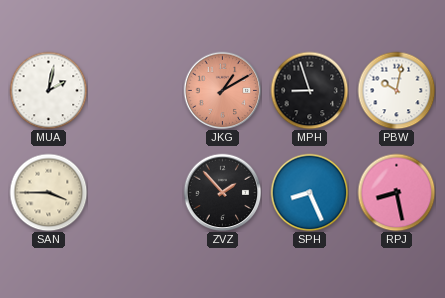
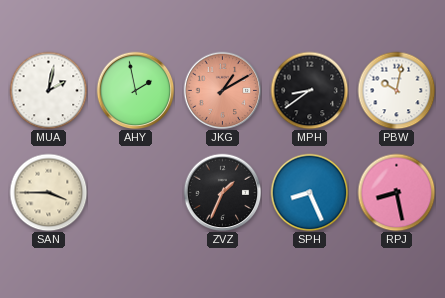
AHY: none -> 1:58
MPH: 8:57 -> 8:39
ZVZ: 1:53 -> 1:34
